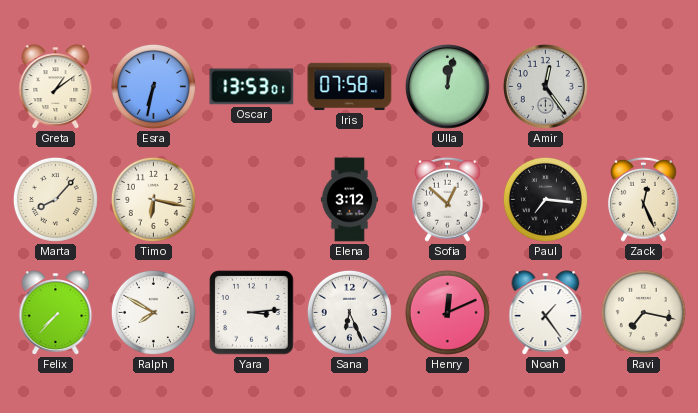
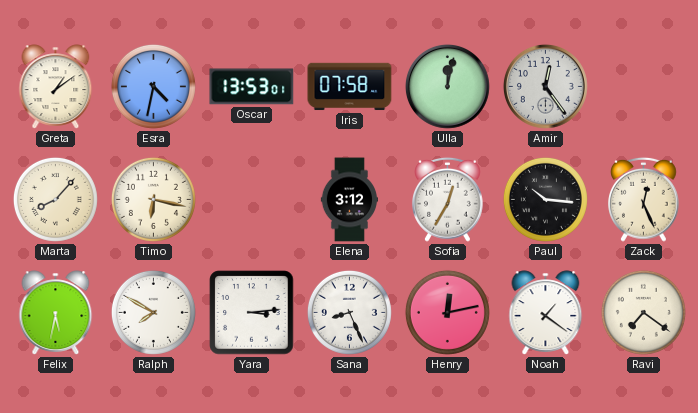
Esra: 6:32 -> 4:32
Sofia: 12:52 -> 12:35
Paul: 7:16 -> 10:16
Felix: 7:37 -> 5:32
Sana: 6:26 -> 8:26
Henry: 12:11 -> 12:13
Noah: 1:24 -> 1:21
Ravi: 7:17 -> 7:21
